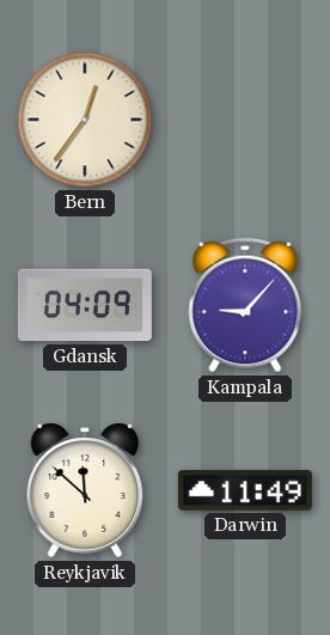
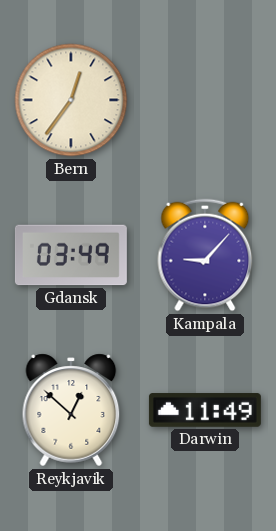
Gdansk: 04:09 -> 03:49
Reykjavik: 11:52 -> 12:52
